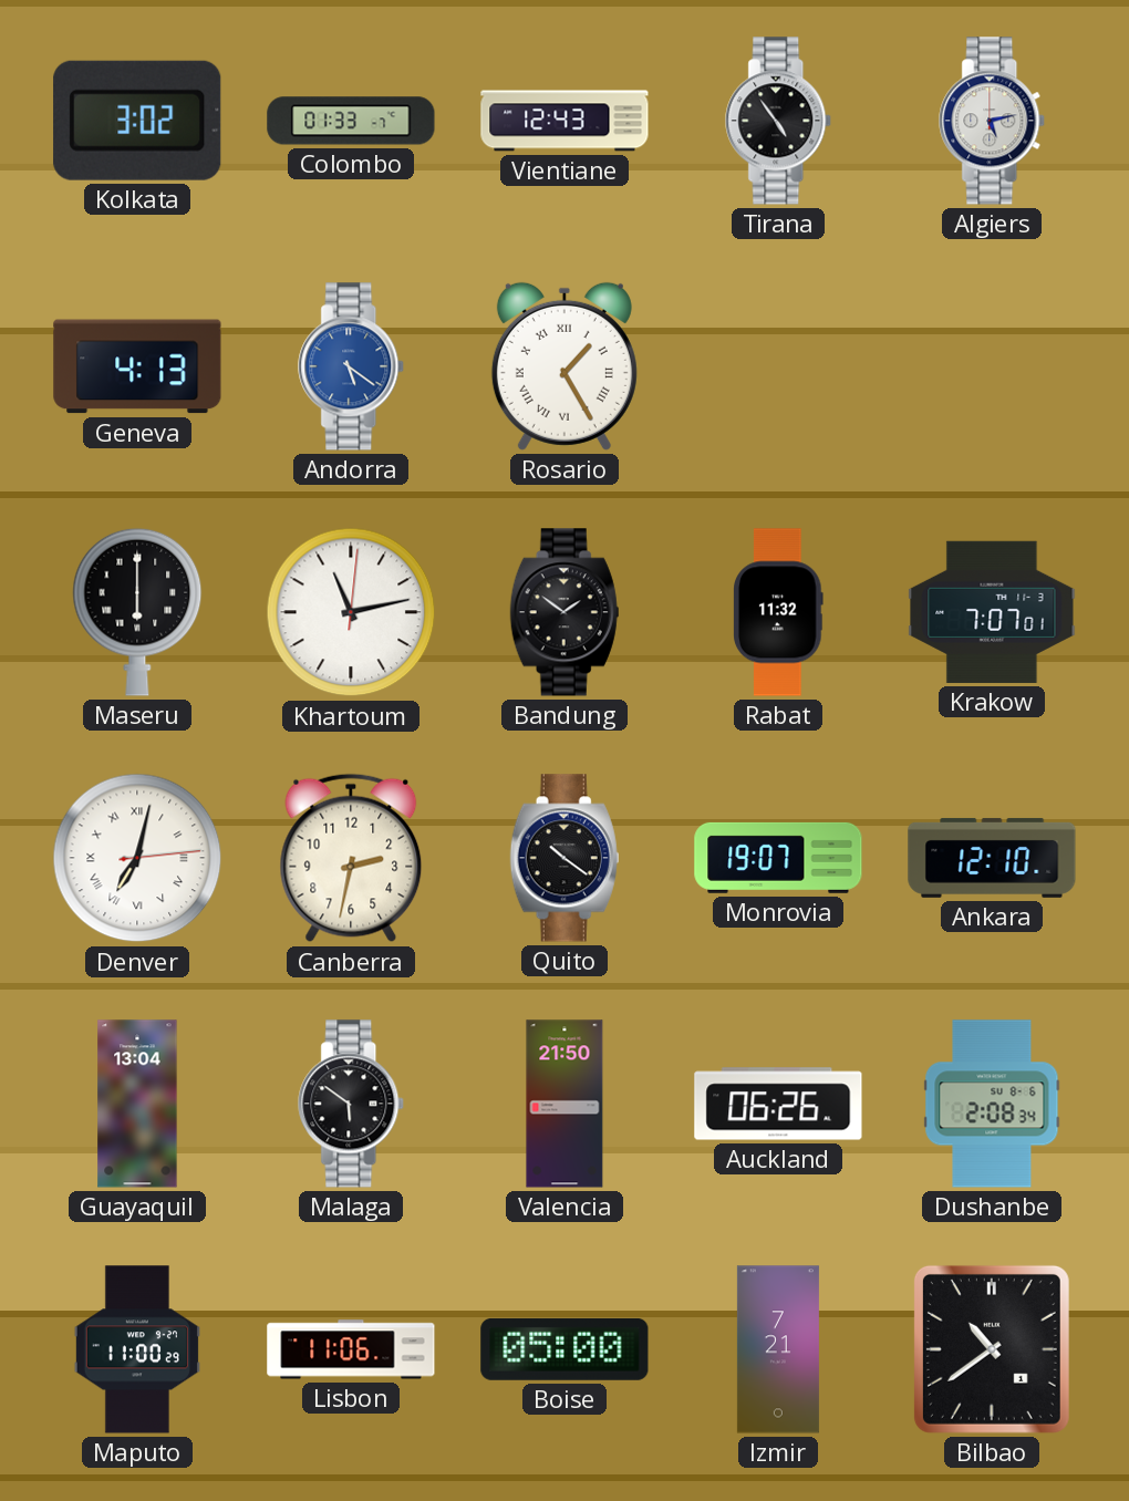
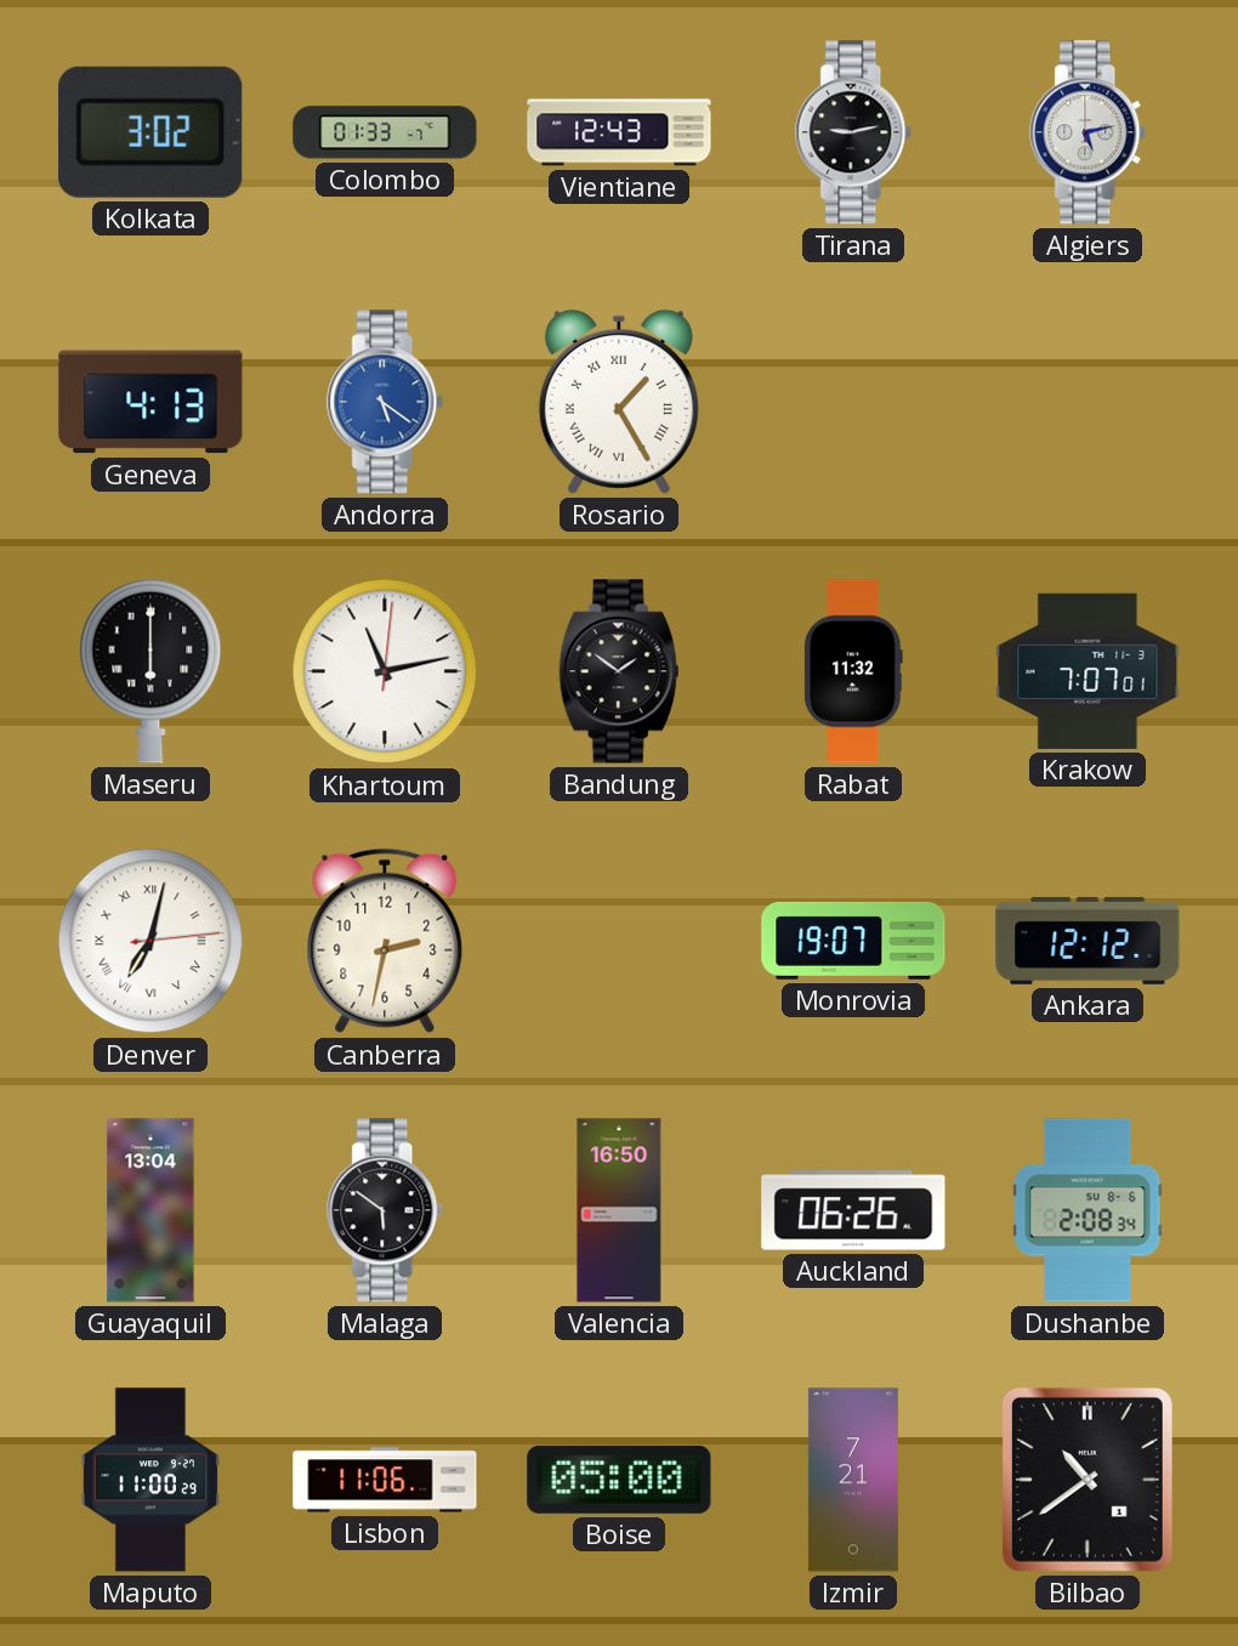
Tirana: 4:54 -> 9:13
Quito: 10:21 -> none
Ankara: 12:10 -> 12:12
Valencia: 21:50 -> 16:50
